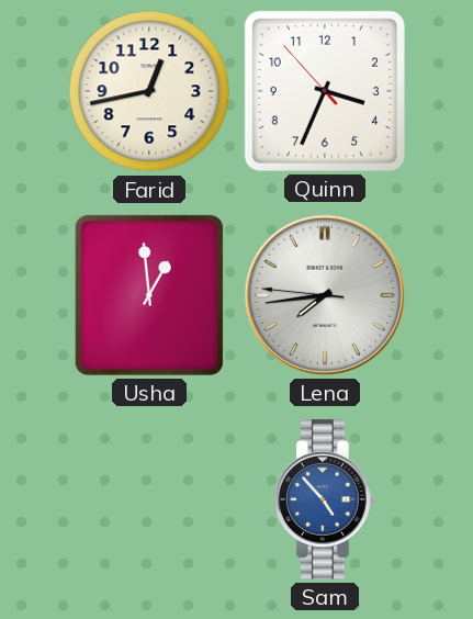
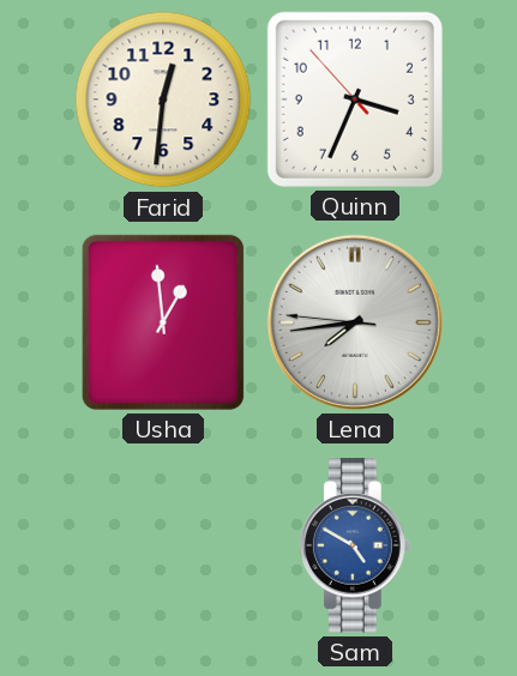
Farid: 12:43 -> 12:31
Sam: 4:53 -> 4:50
